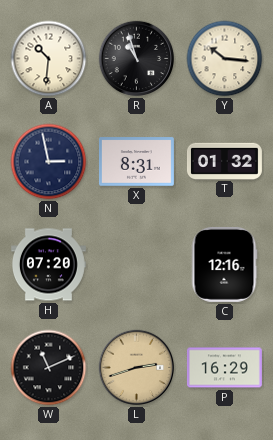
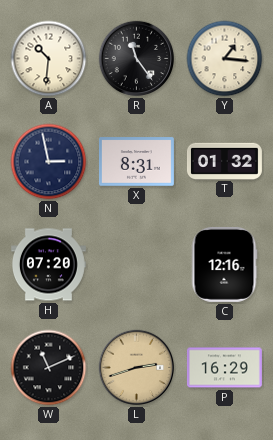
R: 10:57 -> 11:24
Y: 10:16 -> 1:16
